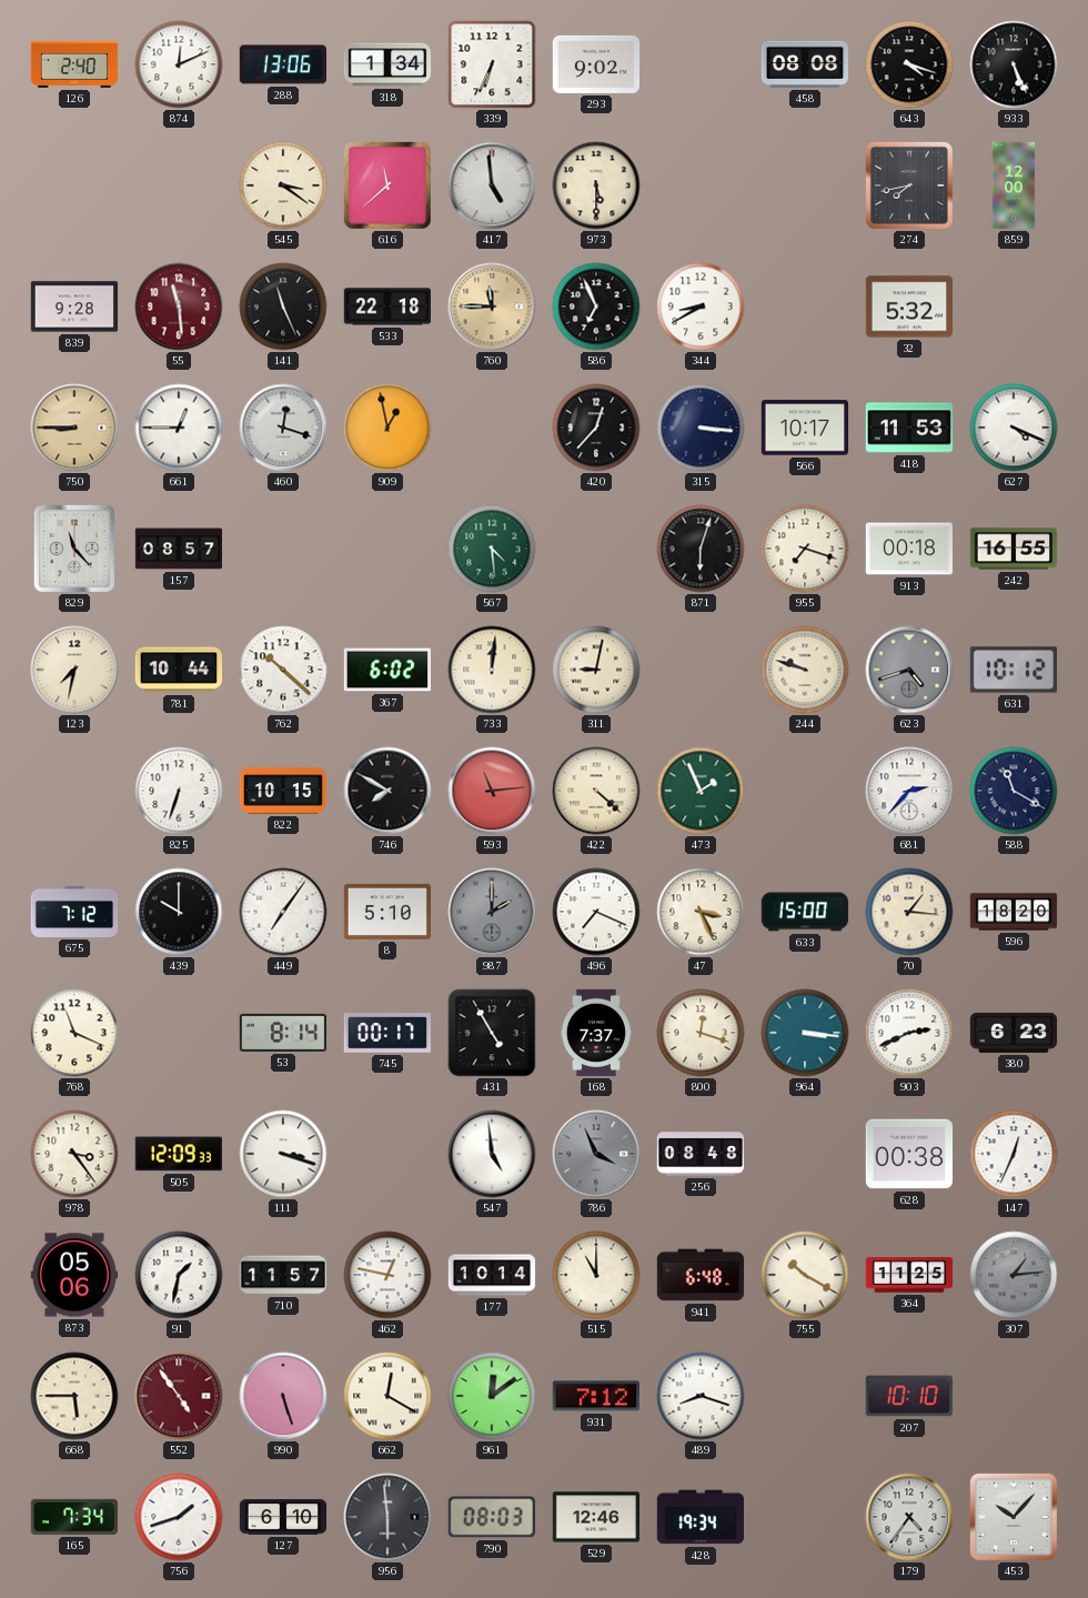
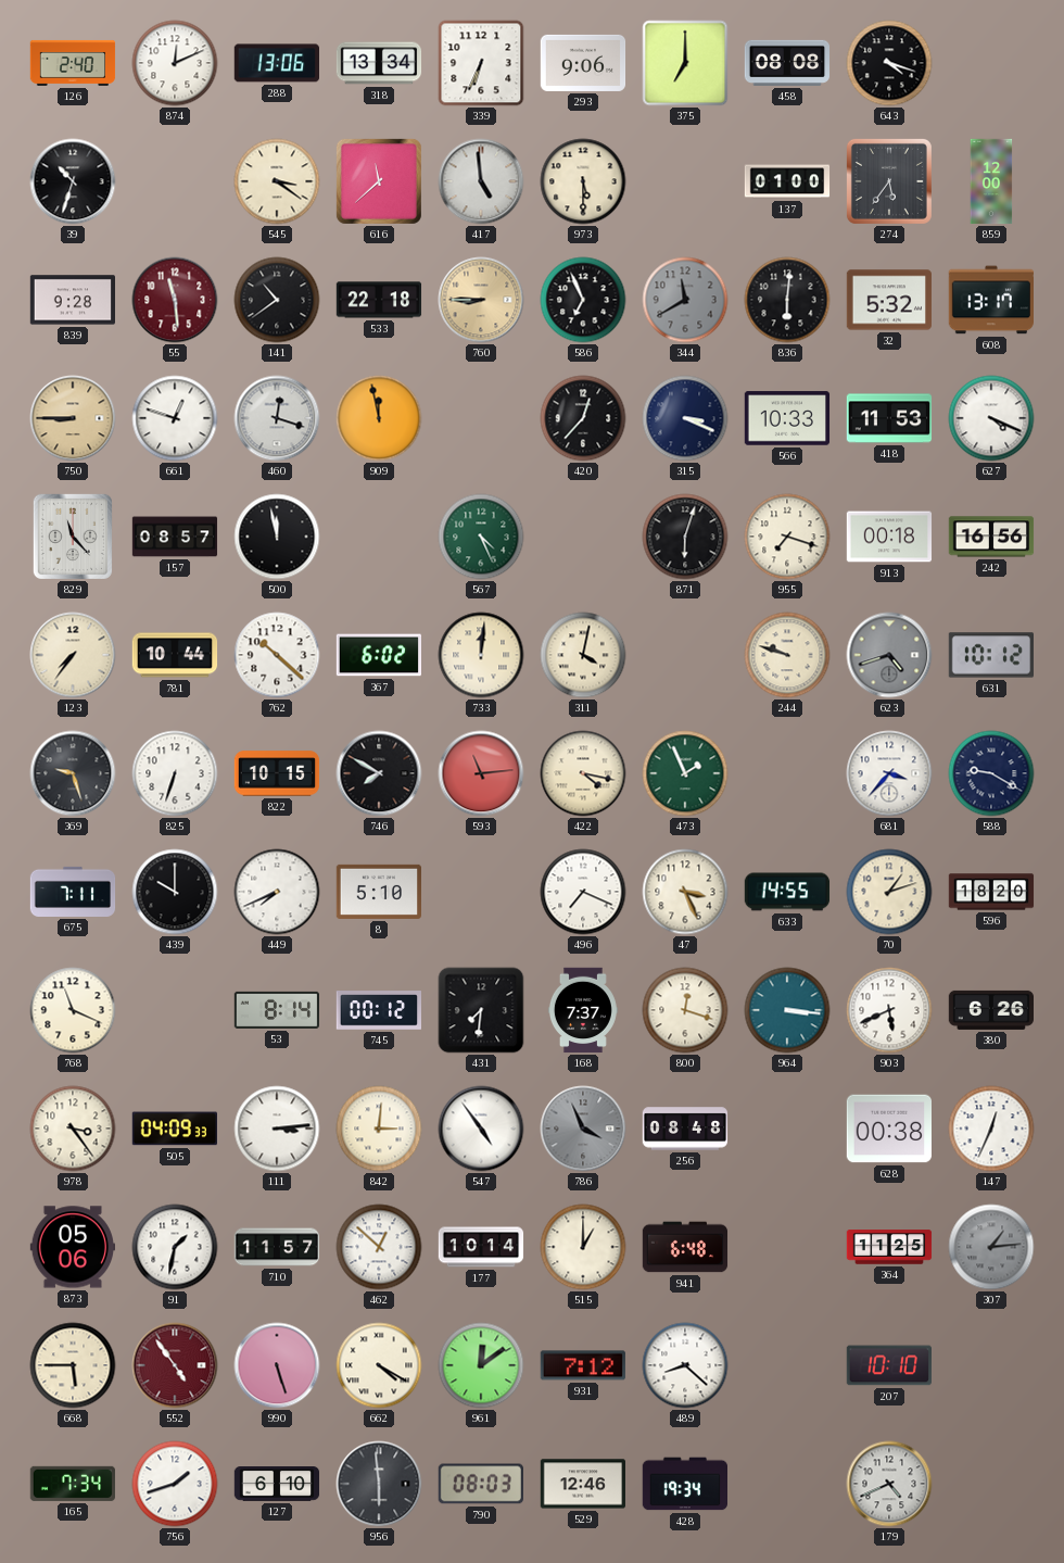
318: 1:34 -> 13:34
293: 9:02 -> 9:06
375: none -> 7:00
933: 5:26 -> none
39: none -> 10:33
137: none -> 01:00
274: 7:43 -> 5:36
141: 11:26 -> 10:39
760: 11:45 -> 8:45
344: 8:40 -> 11:40
344 dial: white -> grey
836: none -> 6:01
608: none -> 13:17
661: 12:45 -> 12:48
909: 12:58 -> 11:58
315: 3:16 -> 3:19
566: 10:17 -> 10:33
500: none -> 11:58
567: 4:29 -> 4:26
242: 16:55 -> 16:56
123: 7:32 -> 7:36
311: 9:02 -> 4:02
369: none -> 9:27
422: 4:22 -> 4:17
681: 2:37 -> 3:37
588: 11:20 -> 9:20
675: 7:12 -> 7:11
449: 7:06 -> 7:41
987: 2:00 -> none
633: 15:00 -> 14:55
70: 1:16 -> 1:12
745: 00:17 -> 00:12
431: 4:55 -> 7:31
903: 2:41 -> 5:41
380: 6:23 -> 6:26
505: 12:09 -> 04:09
111: 3:18 -> 3:14
842: none -> 3:01
547: 4:59 -> 4:54
462: 12:47 -> 12:52
515: 11:00 -> 1:00
755: 10:20 -> none
662: 12:20 -> 4:20
489: 8:18 -> 8:22
179: 4:36 -> 4:41
453: 10:07 -> none
